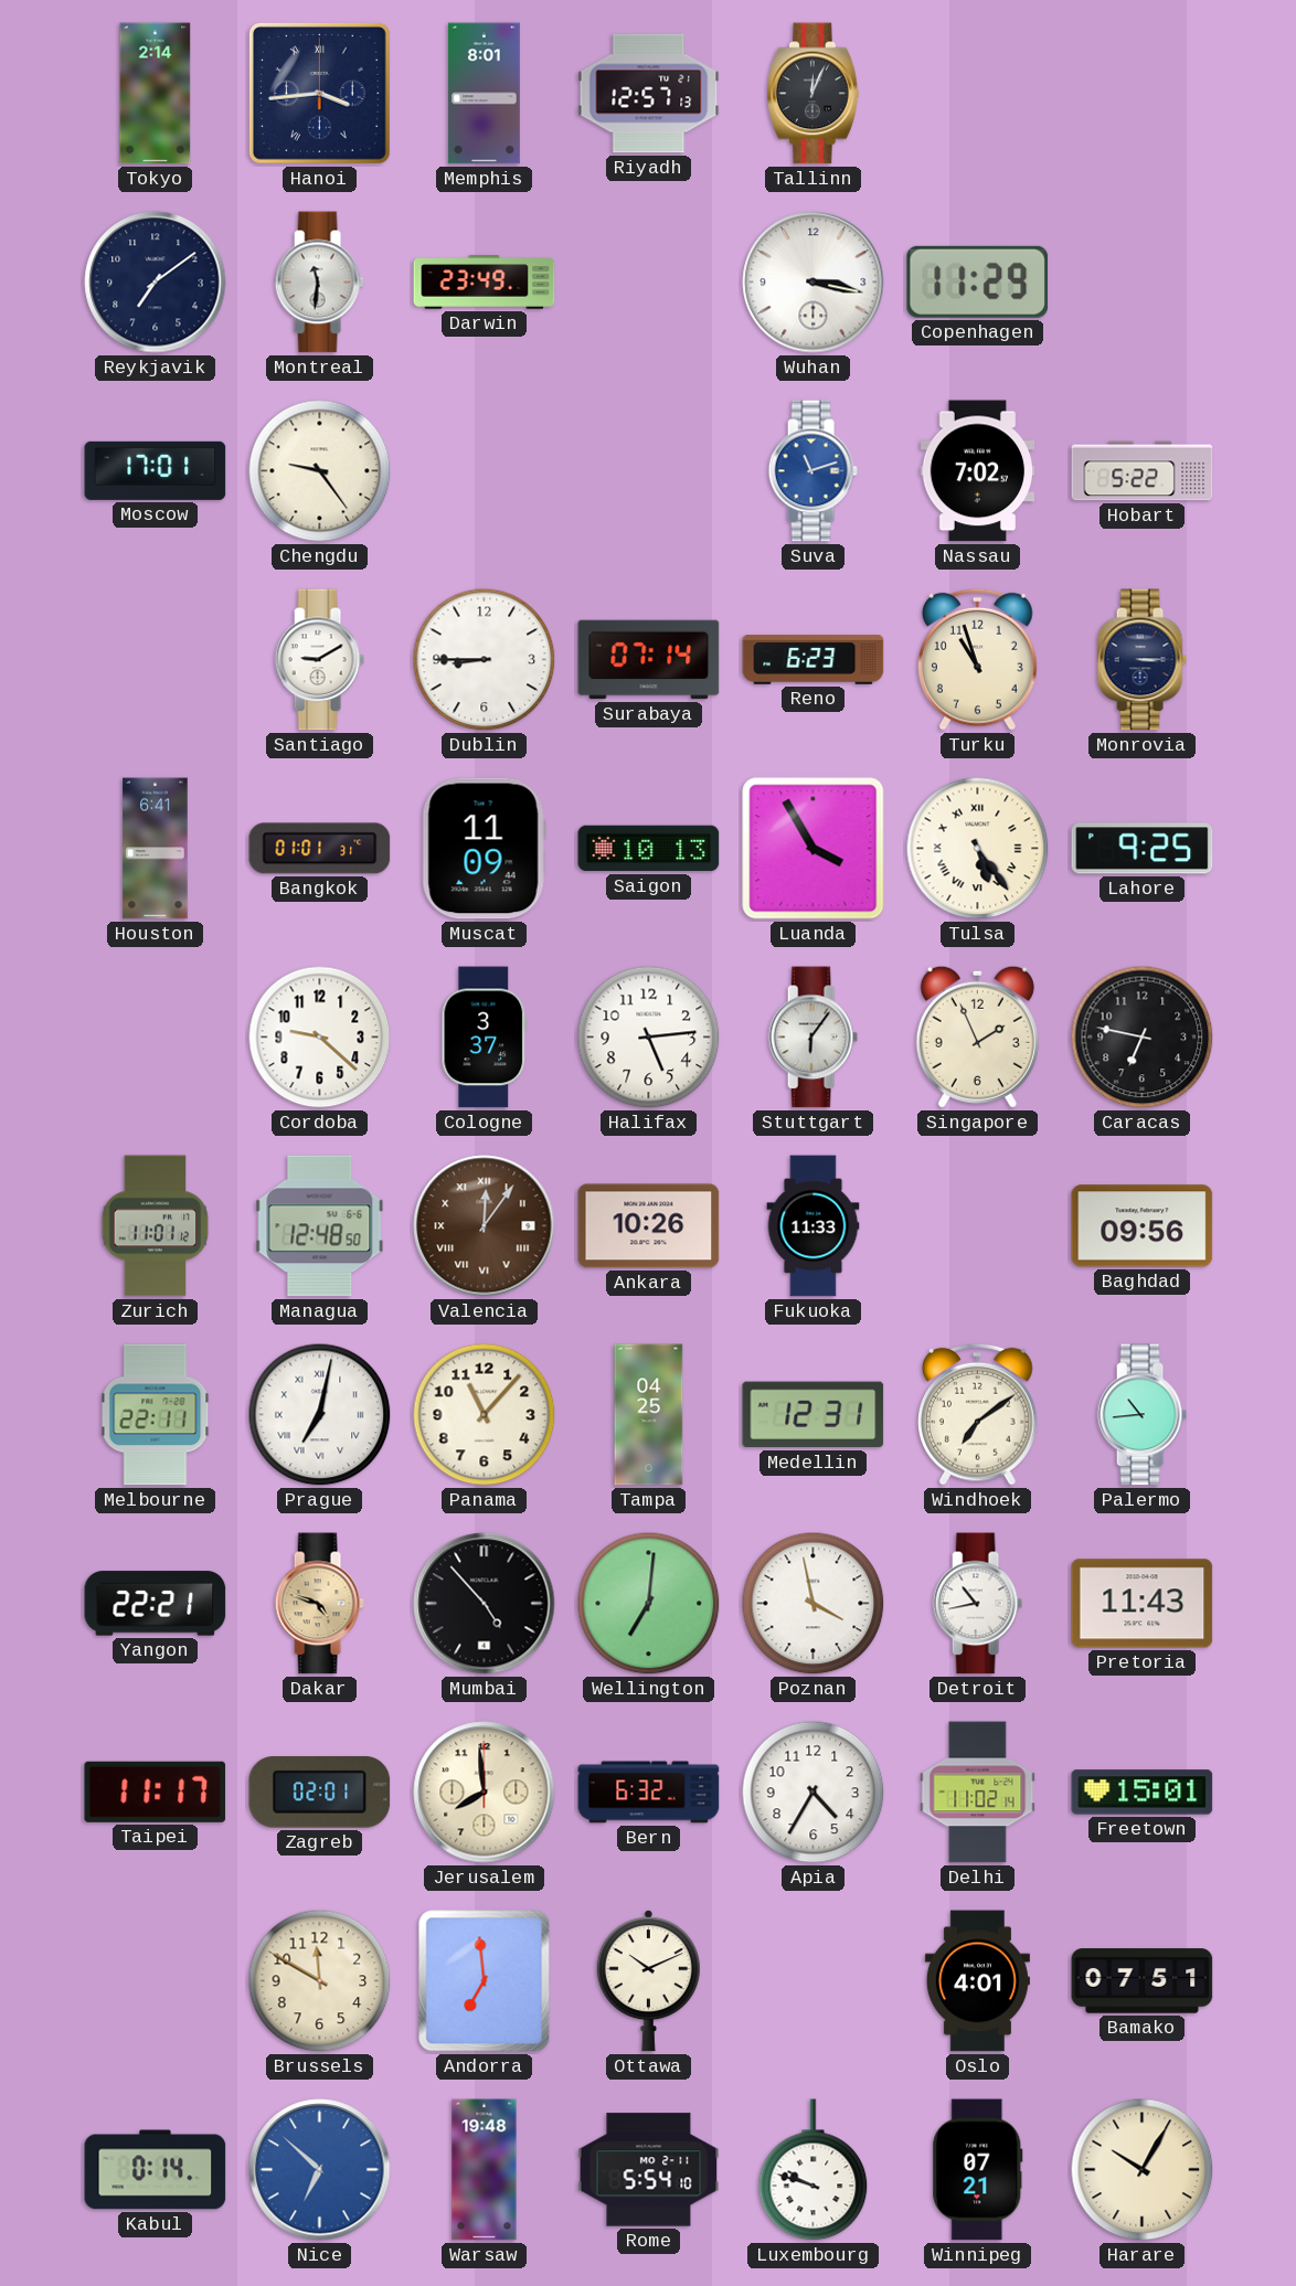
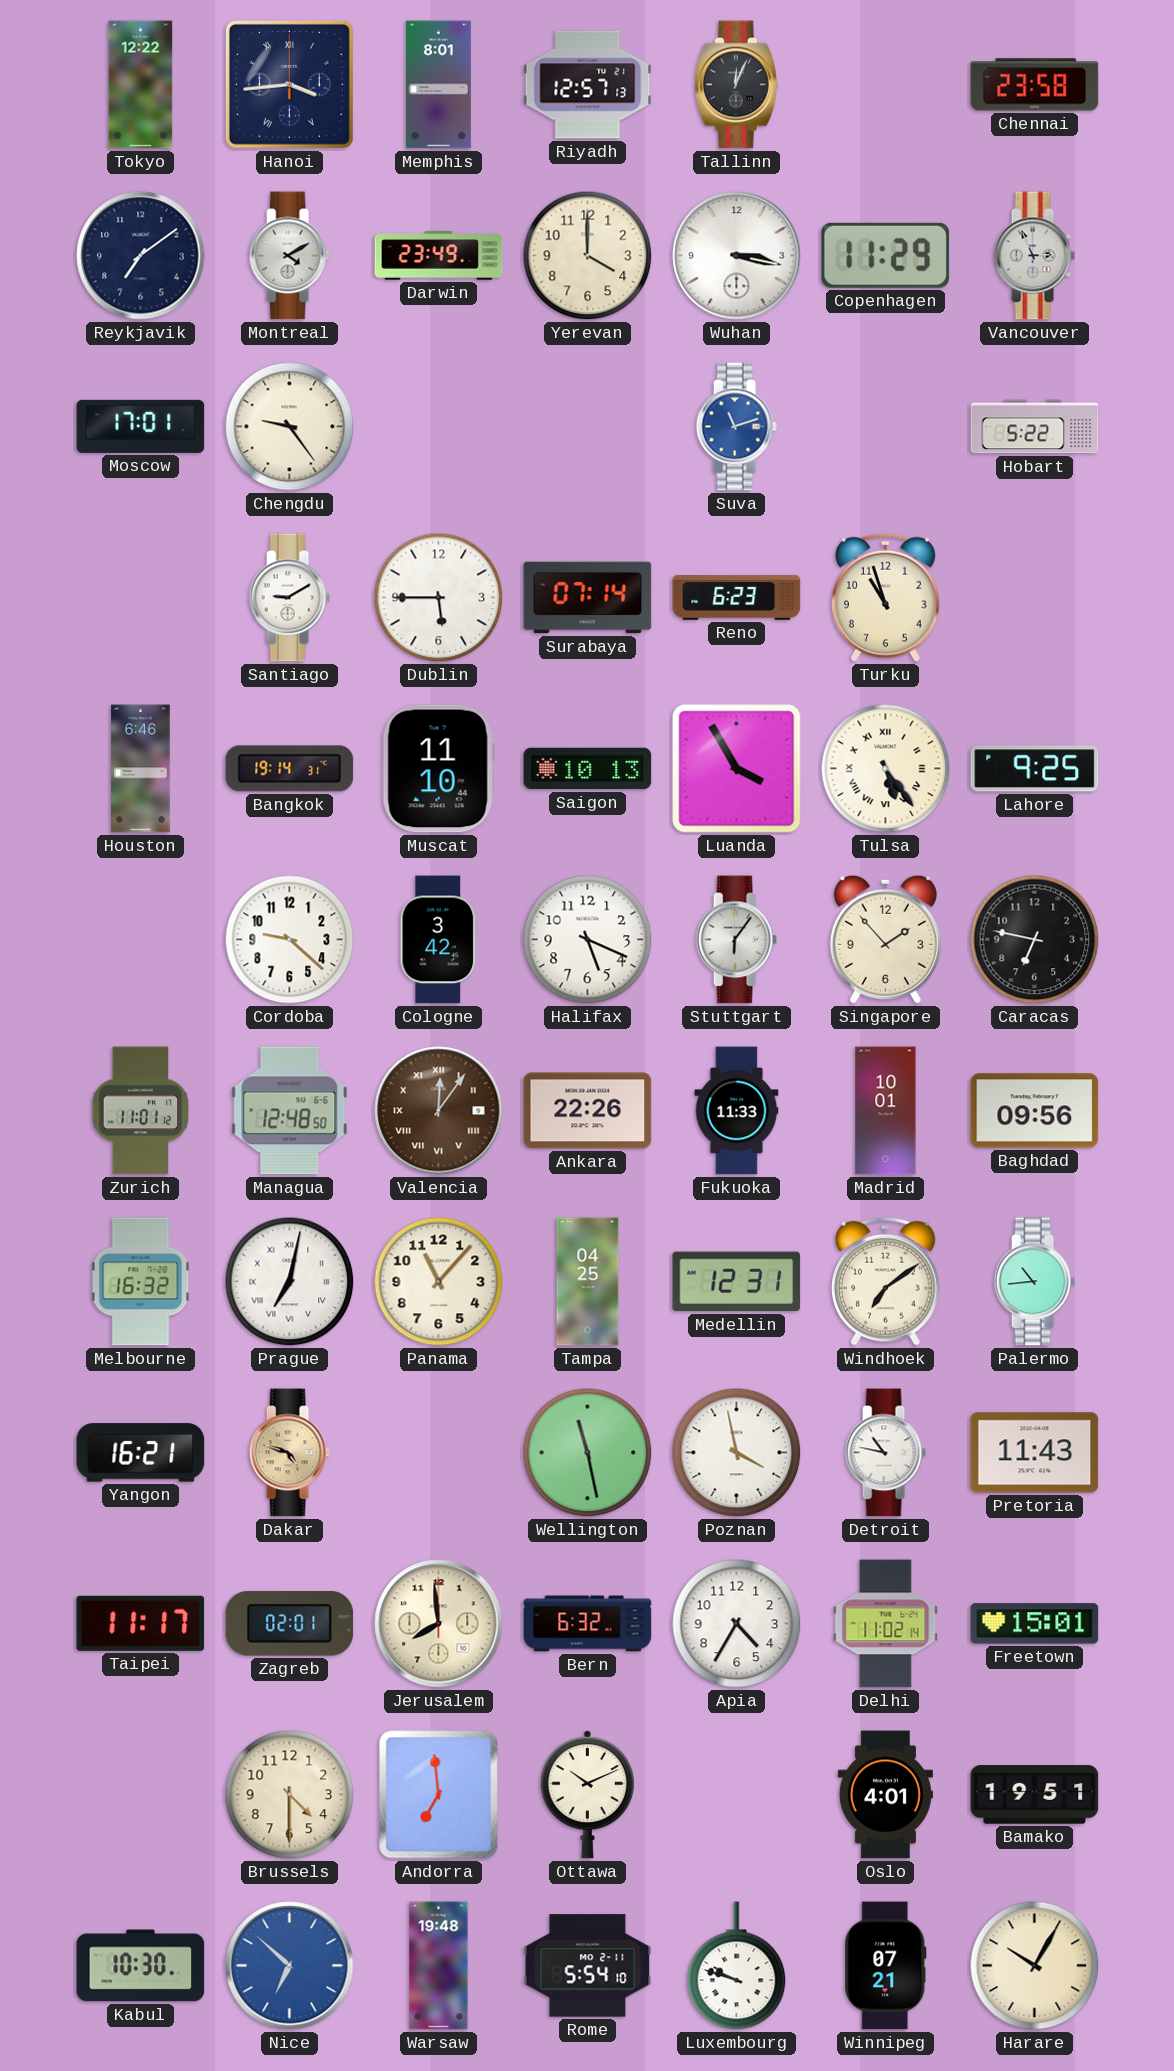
Tokyo: 2:14 -> 12:22
Chennai: none -> 23:58
Montreal: 11:31 -> 4:10
Yerevan: none -> 4:00
Vancouver: none -> 2:56
Nassau: 7:02 -> none
Dublin: 8:45 -> 5:45
Monrovia: 3:15 -> none
Houston: 6:41 -> 6:46
Bangkok: 01:01 -> 19:14
Muscat: 11:09 -> 11:10
Cologne: 3:37 -> 3:42
Halifax: 5:14 -> 5:19
Singapore: 1:56 -> 1:53
Ankara: 10:26 -> 22:26
Madrid: none -> 10:01
Melbourne: 22:11 -> 16:32
Yangon: 22:21 -> 16:21
Mumbai: 4:53 -> none
Wellington: 7:01 -> 11:28
Detroit: 10:43 -> 10:47
Brussels: 11:50 -> 4:30
Bamako: 07:51 -> 19:51
Kabul: 0:14 -> 10:30
